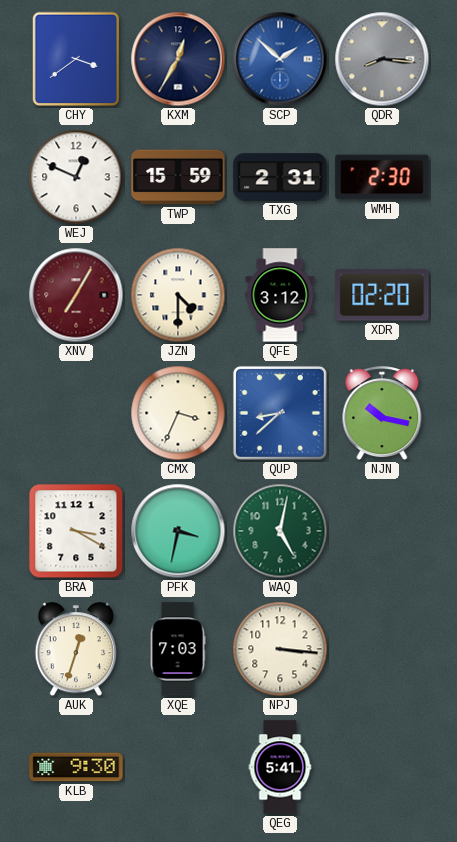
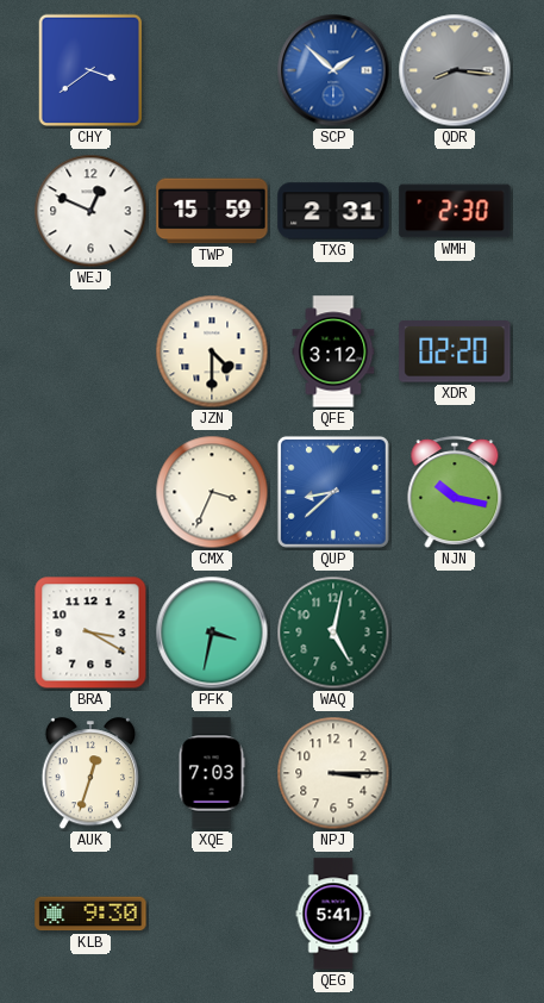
KXM: 12:35 -> none
XNV: 7:05 -> none
NPJ: 3:16 -> 3:15
